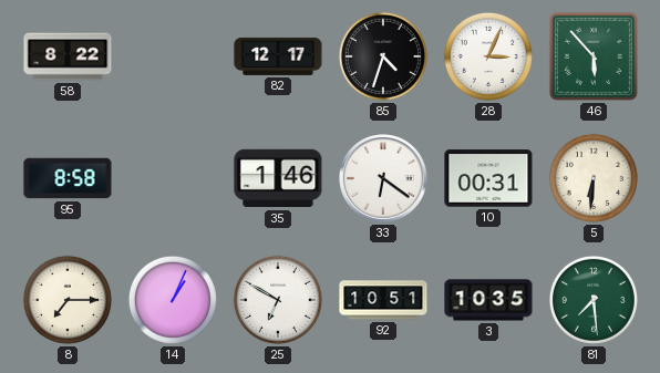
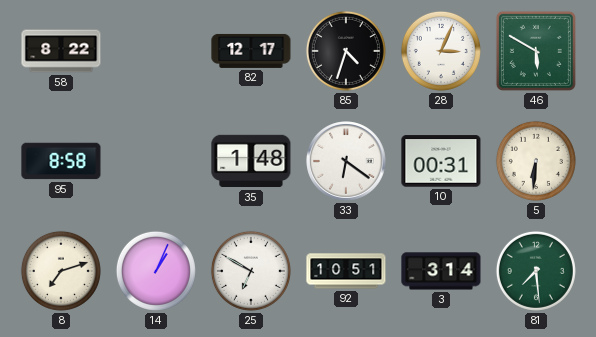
46: 5:53 -> 5:50
35: 1:46 -> 1:48
8: 7:15 -> 7:12
3: 10:35 -> 3:14
